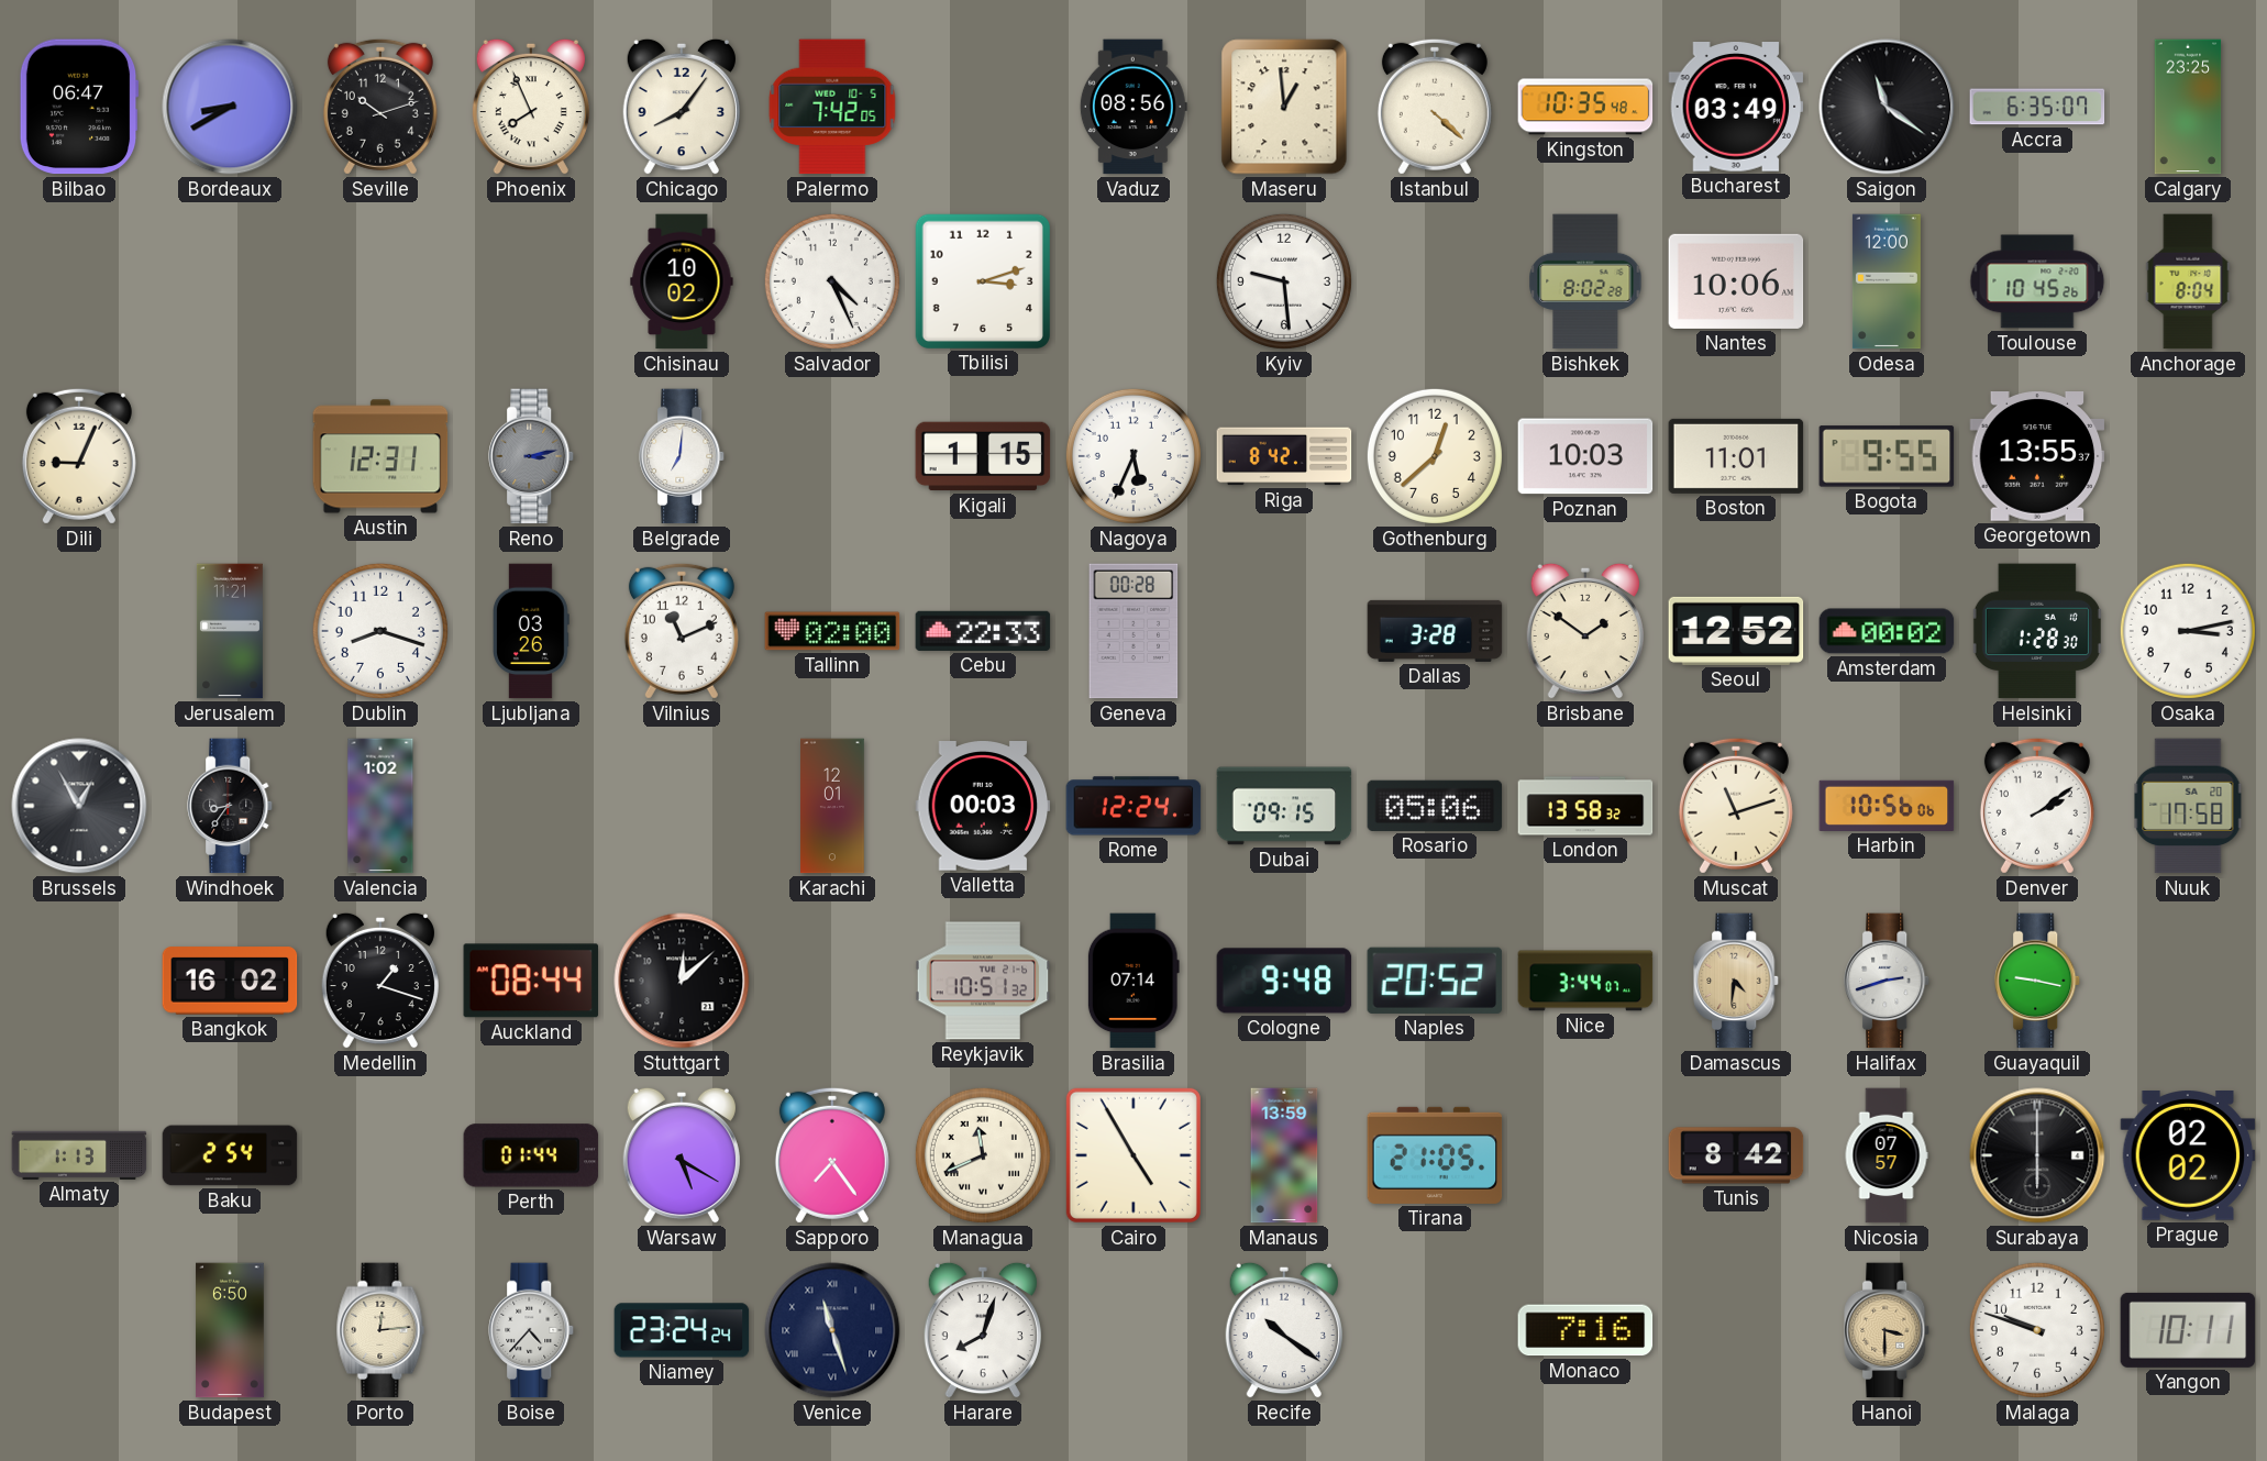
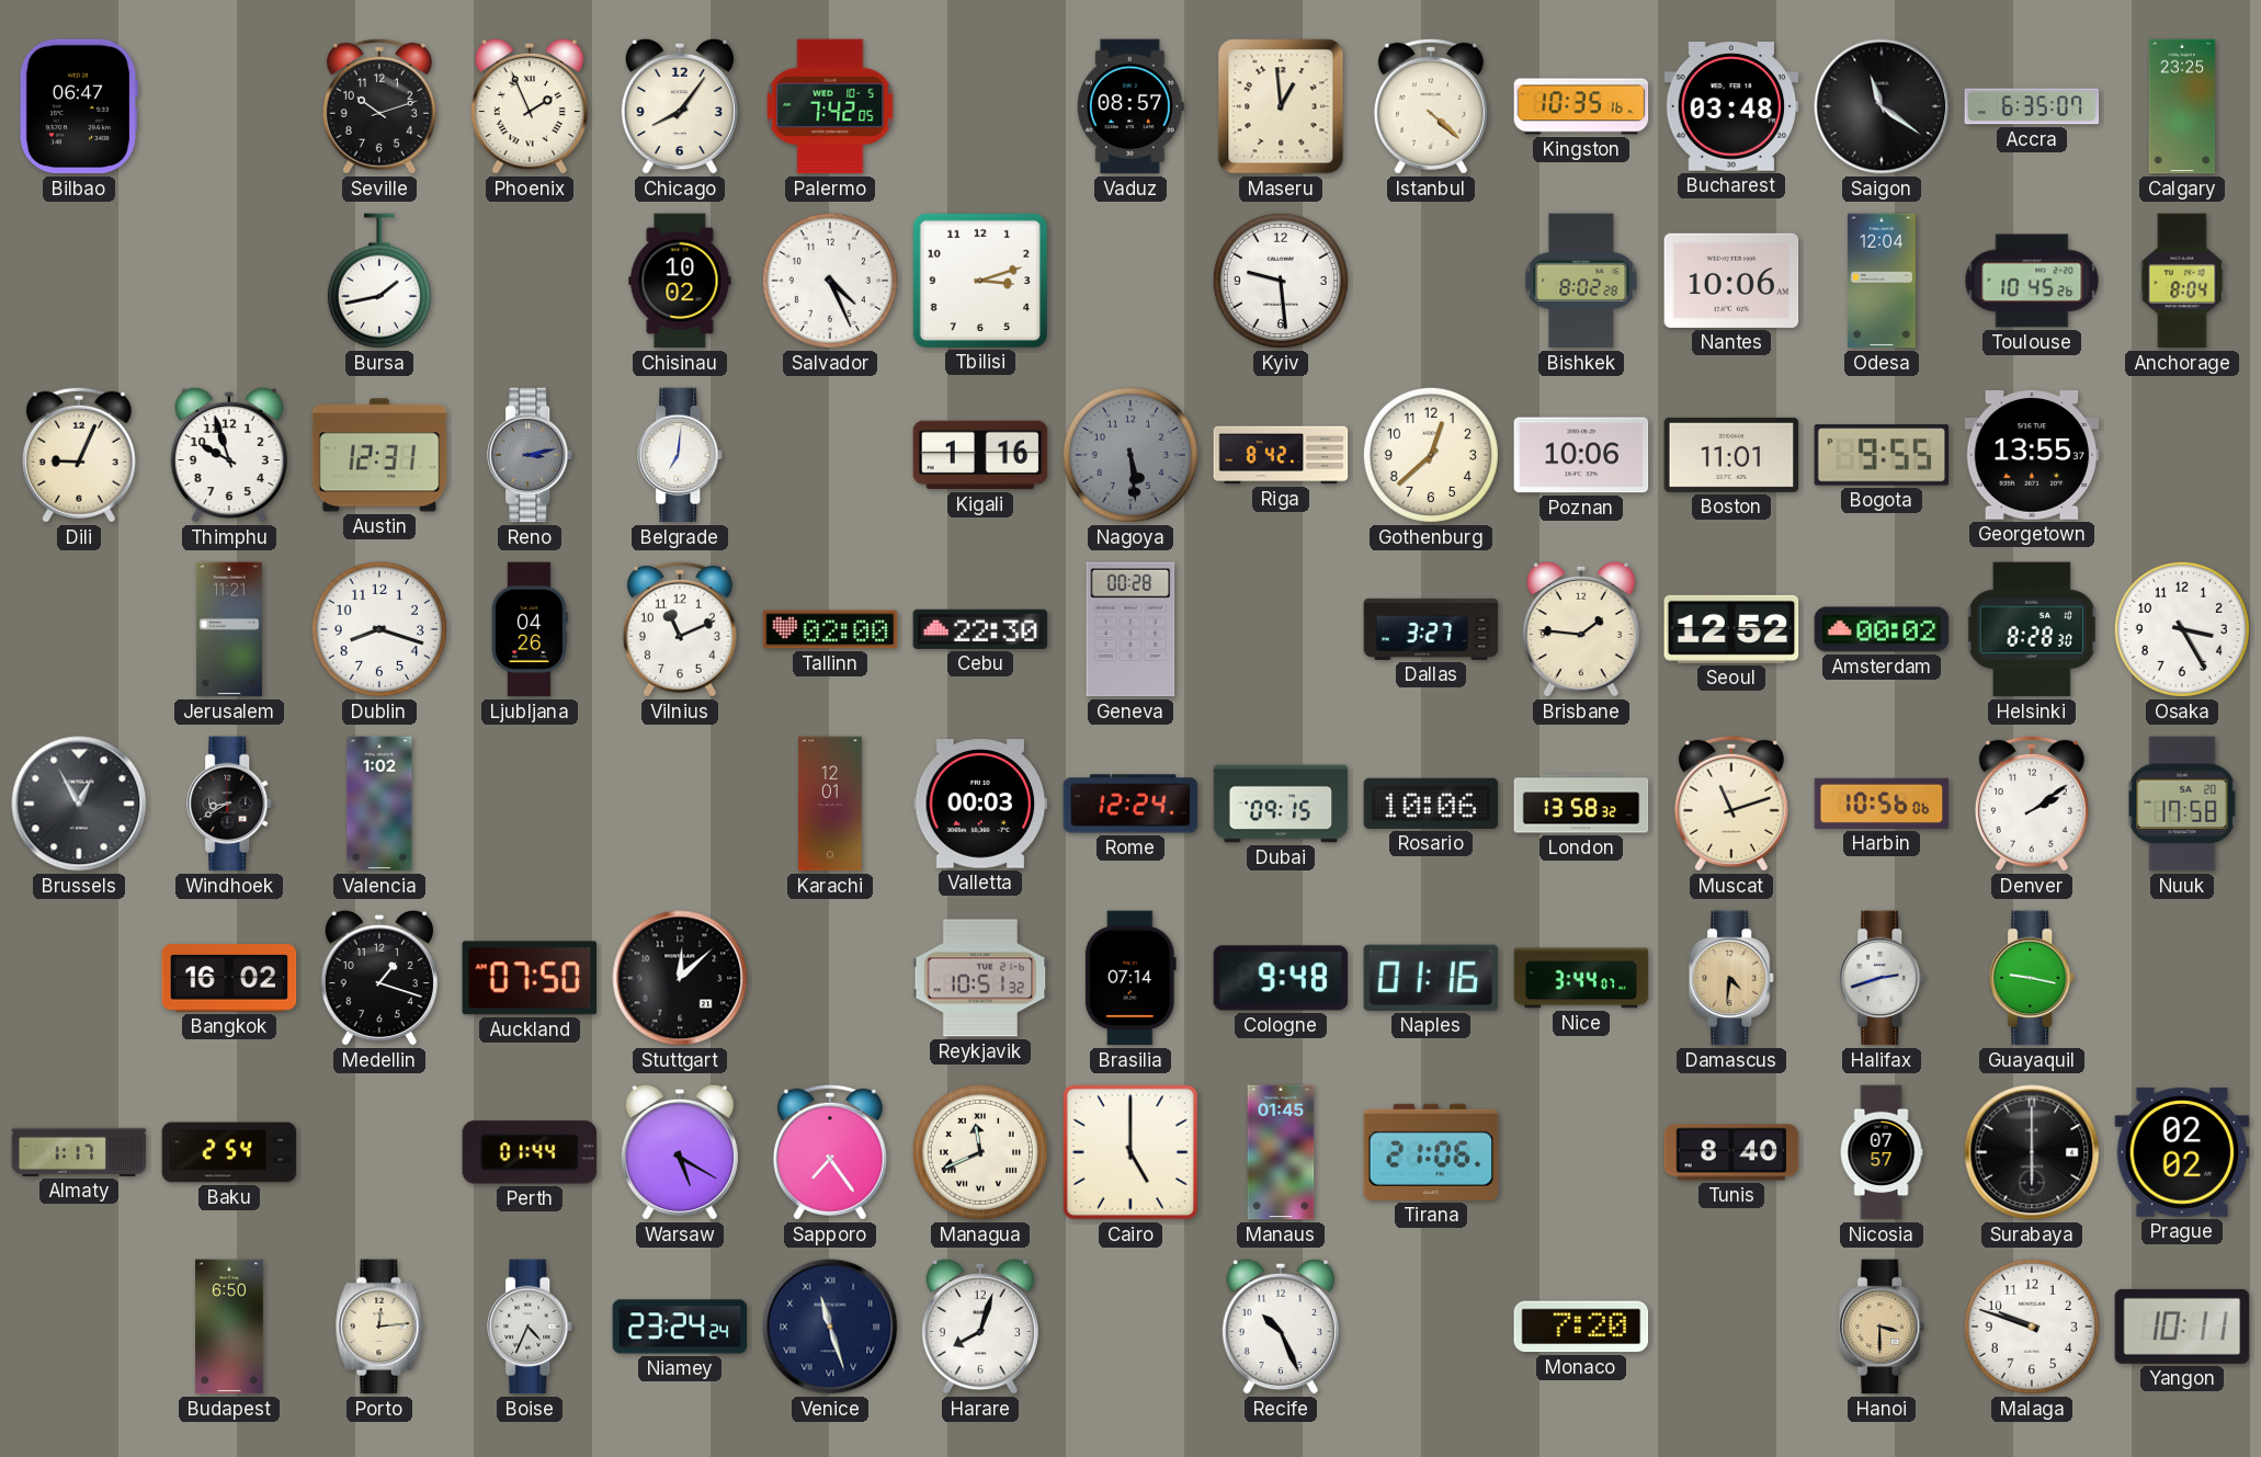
Bordeaux: 8:40 -> none
Phoenix: 7:56 -> 1:56
Vaduz: 08:56 -> 08:57
Kingston: 10:35:48 -> 10:35:16
Bucharest: 03:49 -> 03:48
Bursa: none -> 1:43
Odesa: 12:00 -> 12:04
Thimphu: none -> 9:57
Kigali: 1:15 -> 1:16
Nagoya: 5:34 -> 5:29
Nagoya dial: white -> grey
Poznan: 10:03 -> 10:06
Ljubljana: 03:26 -> 04:26
Cebu: 22:33 -> 22:30
Dallas: 3:28 -> 3:27
Brisbane: 1:51 -> 1:46
Helsinki: 1:28 -> 8:28
Osaka: 3:13 -> 3:25
Windhoek: 8:36 -> 8:40
Rosario: 05:06 -> 10:06
Auckland: 08:44 -> 07:50
Naples: 20:52 -> 01:16
Almaty: 1:13 -> 1:17
Cairo: 4:55 -> 5:00
Manaus: 13:59 -> 01:45
Tirana: 21:05 -> 21:06
Tunis: 8:42 -> 8:40
Boise: 4:37 -> 4:34
Recife: 10:21 -> 10:26
Monaco: 7:16 -> 7:20
